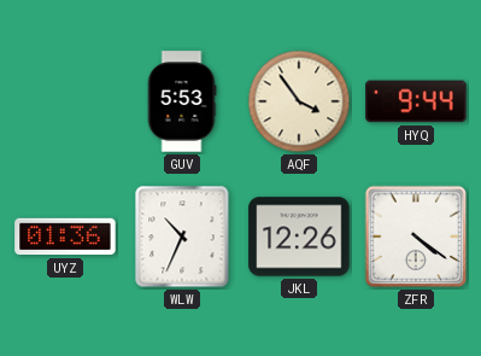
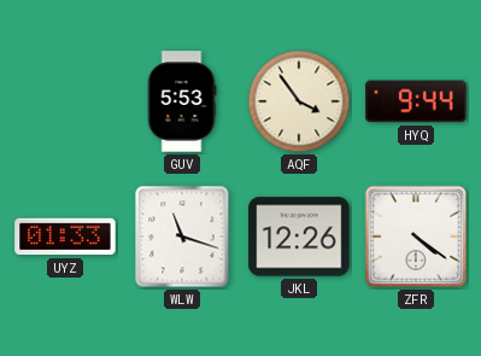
UYZ: 01:36 -> 01:33
WLW: 10:34 -> 11:18
